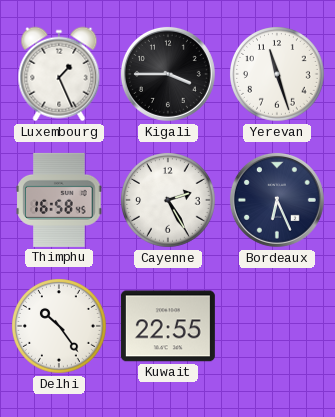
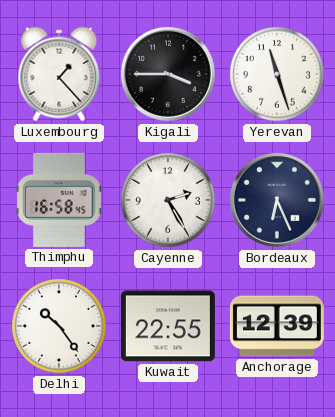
Luxembourg: 1:26 -> 1:23
Anchorage: none -> 12:39
